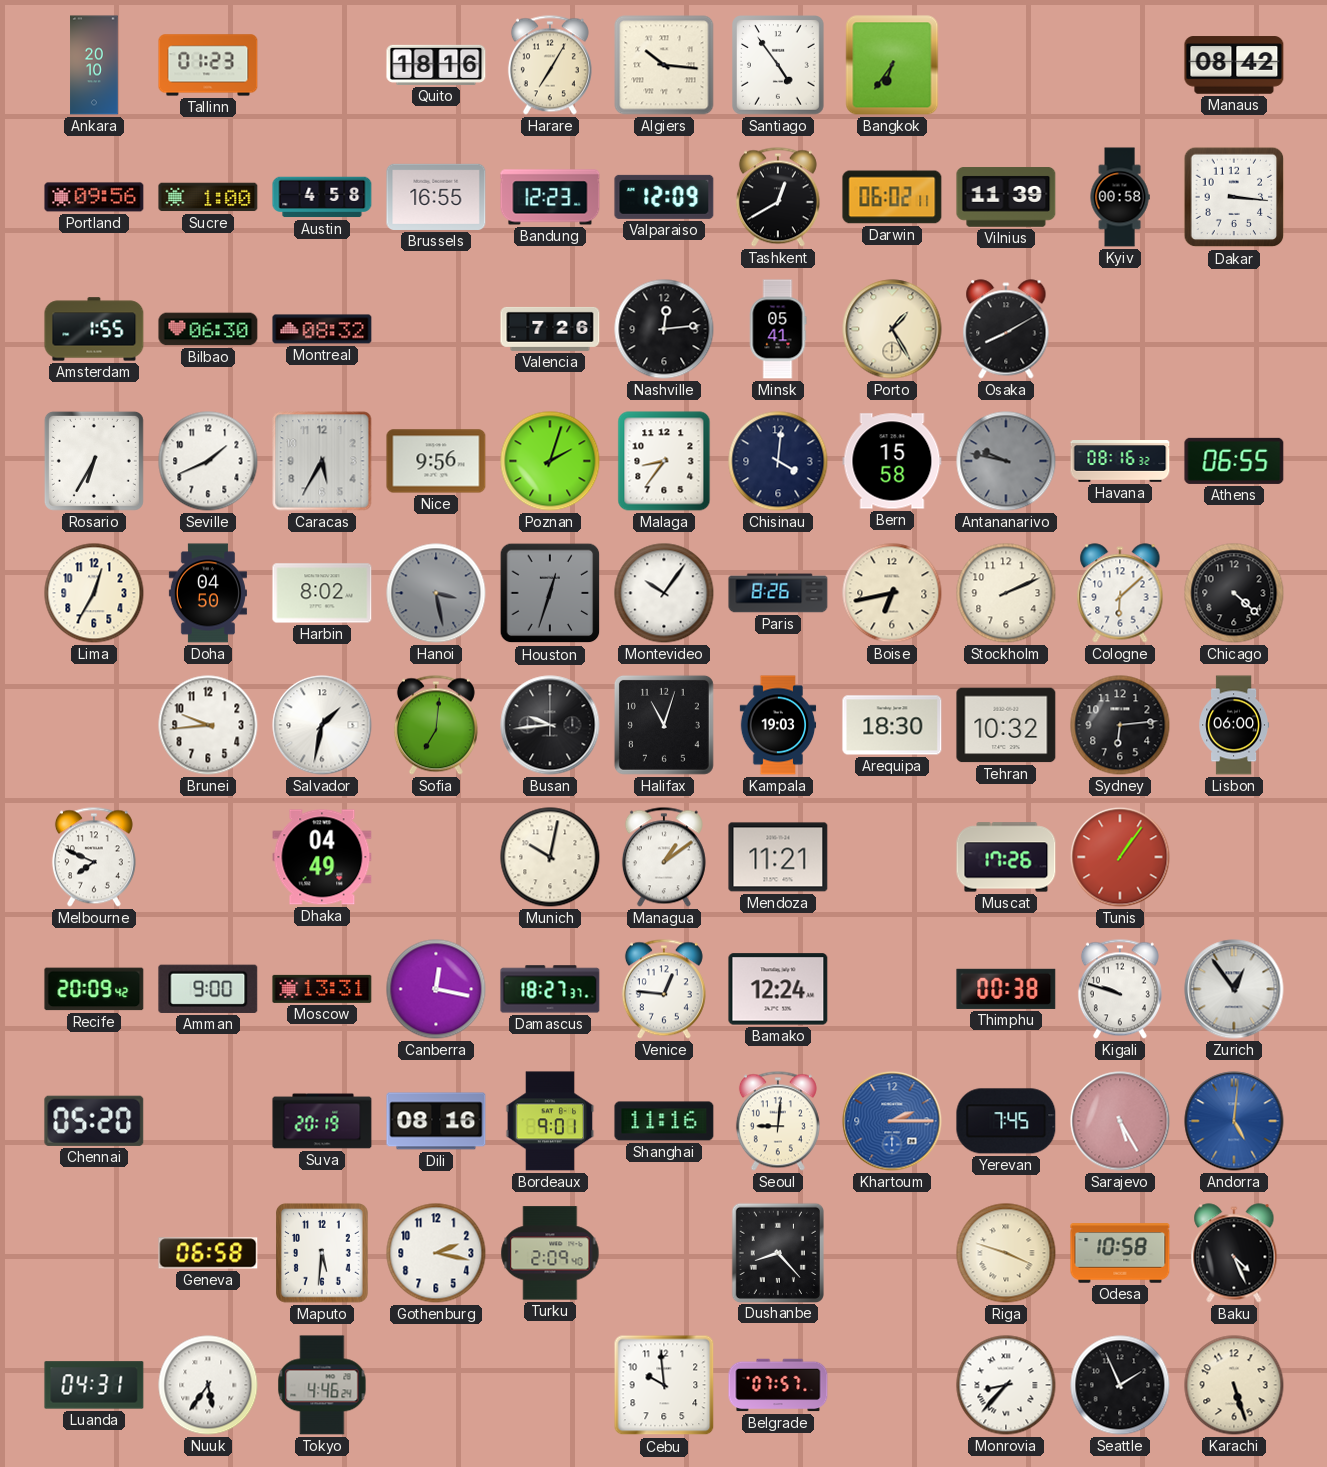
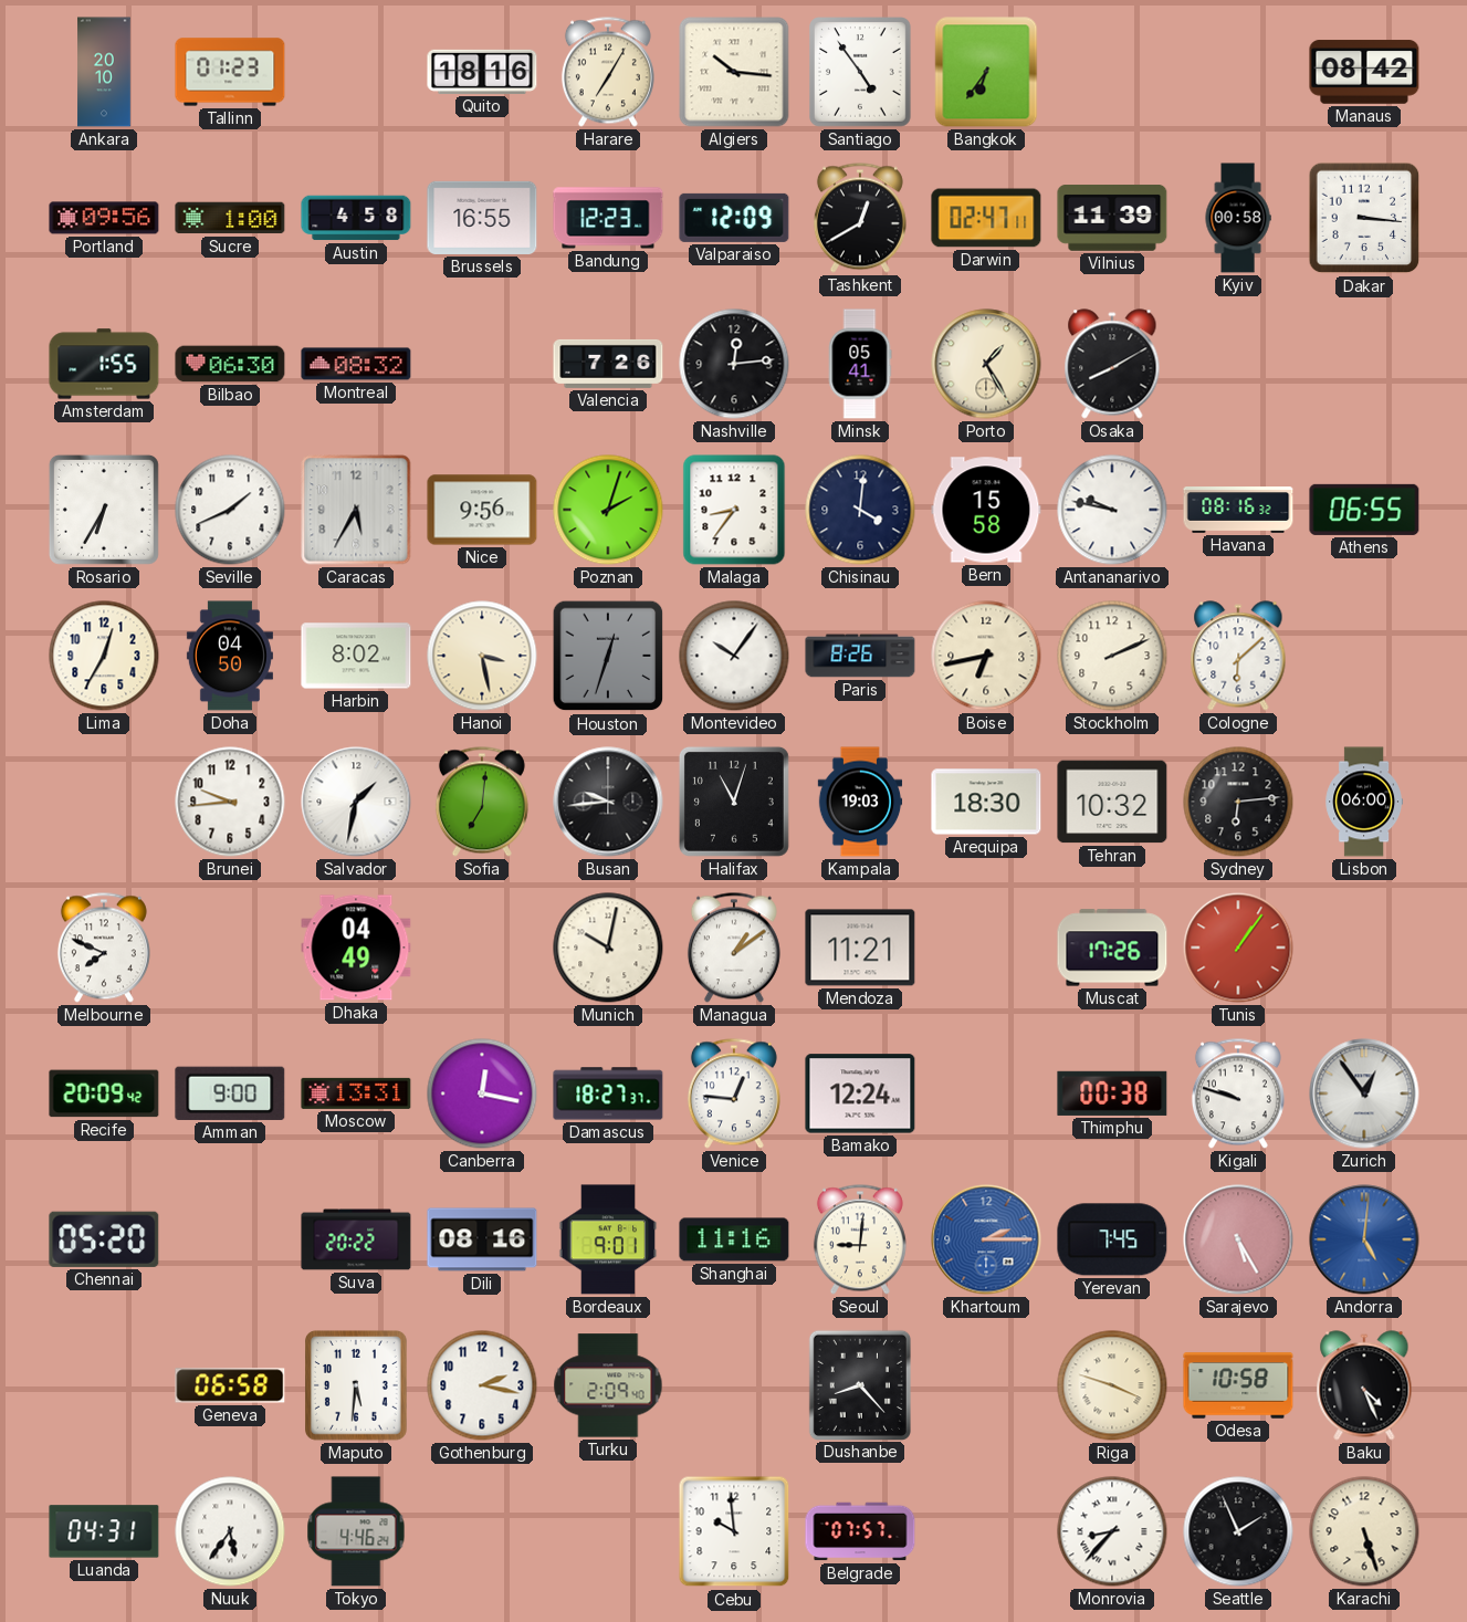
Darwin: 06:02 -> 02:47
Antananarivo dial: grey -> white
Hanoi dial: grey -> cream
Chicago: 4:22 -> none
Suva: 20:19 -> 20:22
